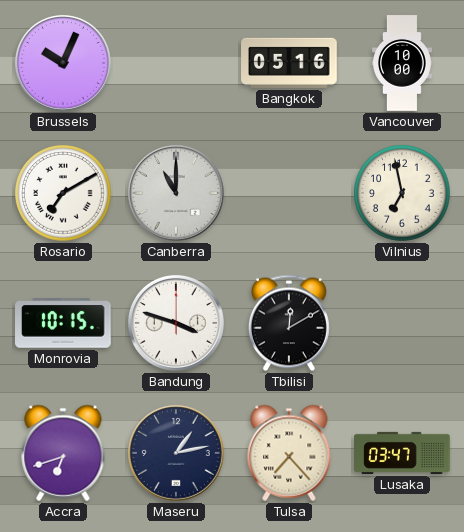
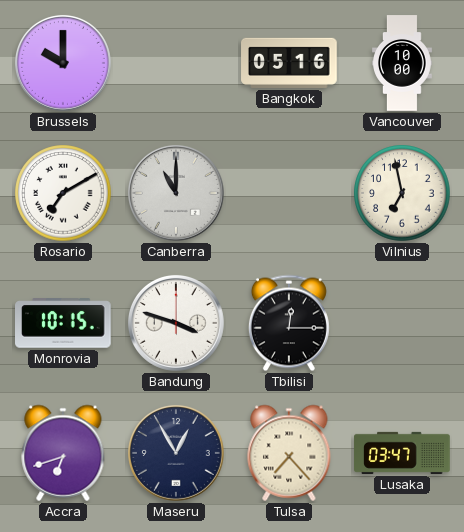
Brussels: 10:04 -> 10:00
Tbilisi: 12:10 -> 12:15
Maseru: 1:13 -> 12:55
